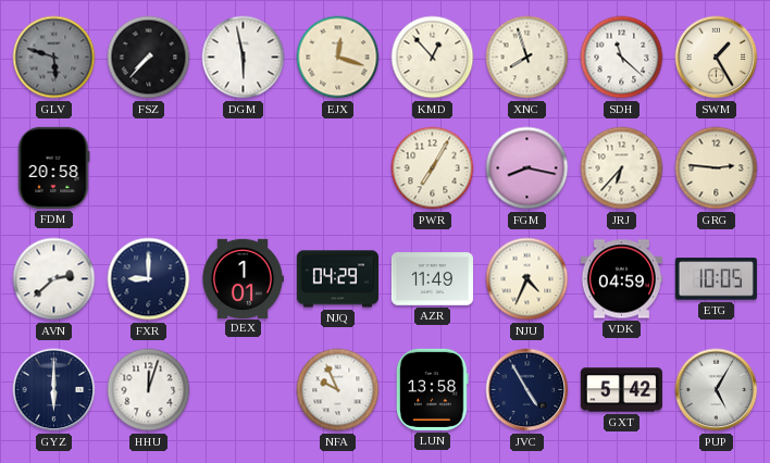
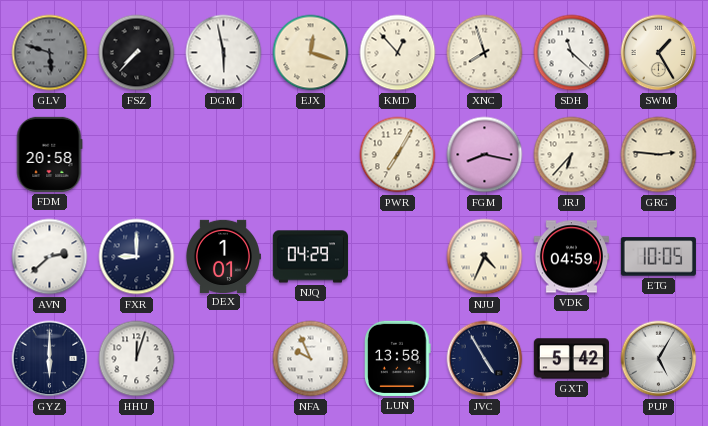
AZR: 11:49 -> none
